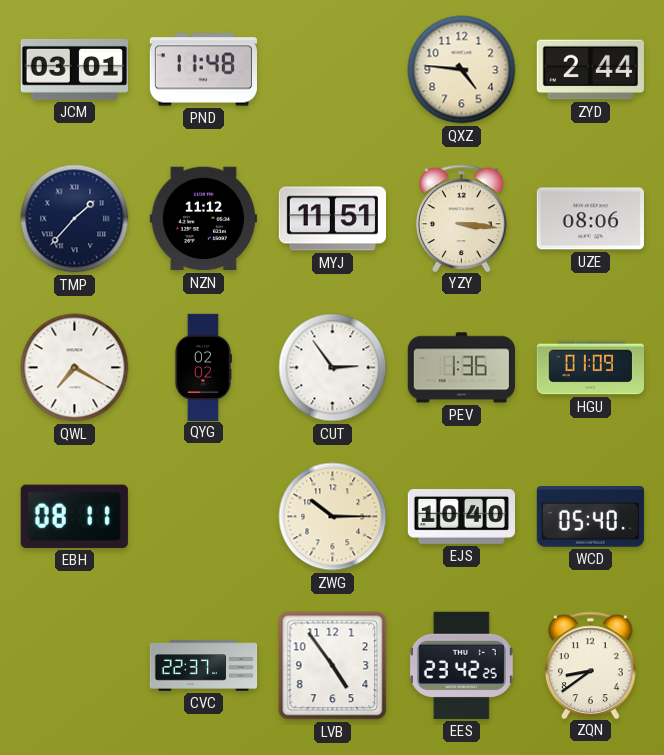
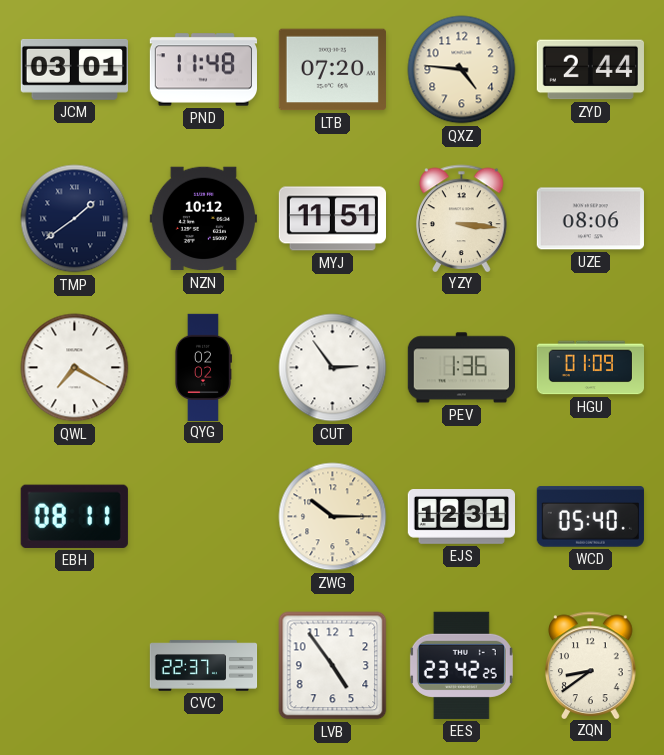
LTB: none -> 07:20
TMP: 1:37 -> 1:39
NZN: 11:12 -> 10:12
EJS: 10:40 -> 12:31
